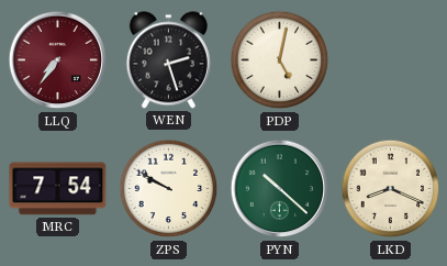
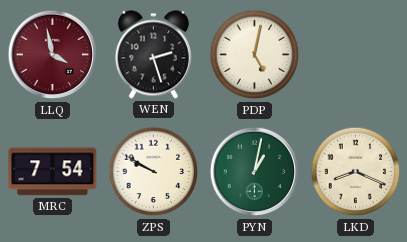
LLQ: 7:36 -> 3:58
PYN: 10:22 -> 1:02
